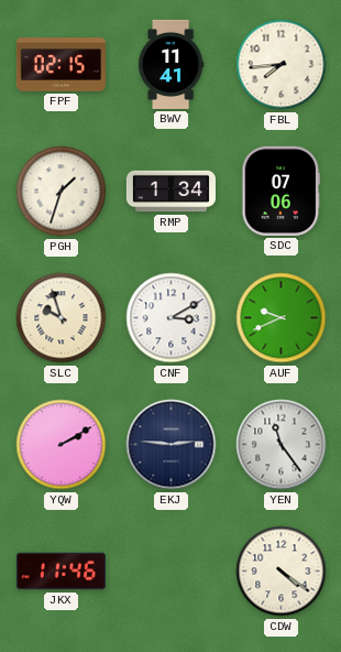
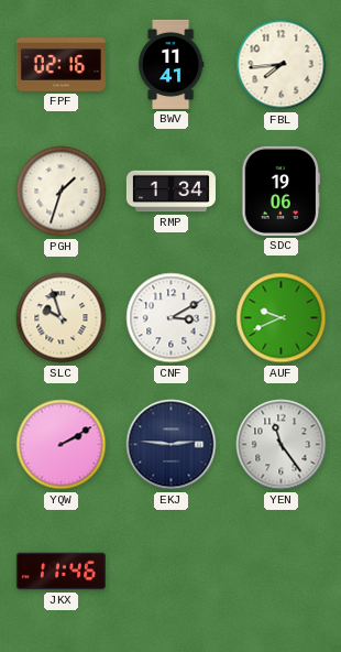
FPF: 02:15 -> 02:16
SDC: 07:06 -> 19:06
CDW: 4:21 -> none
